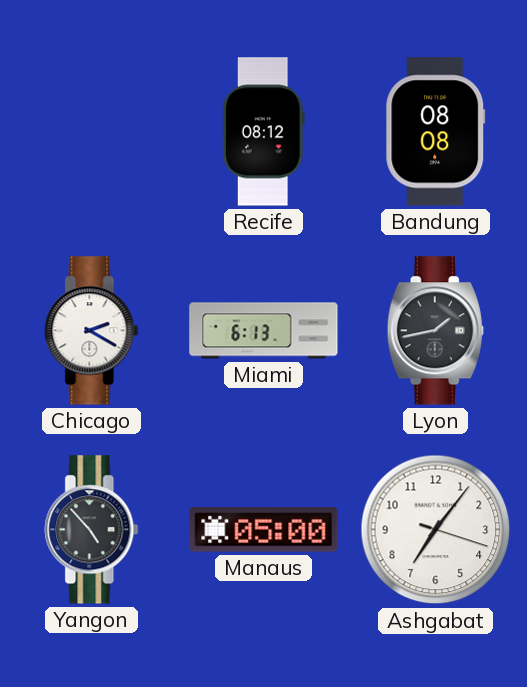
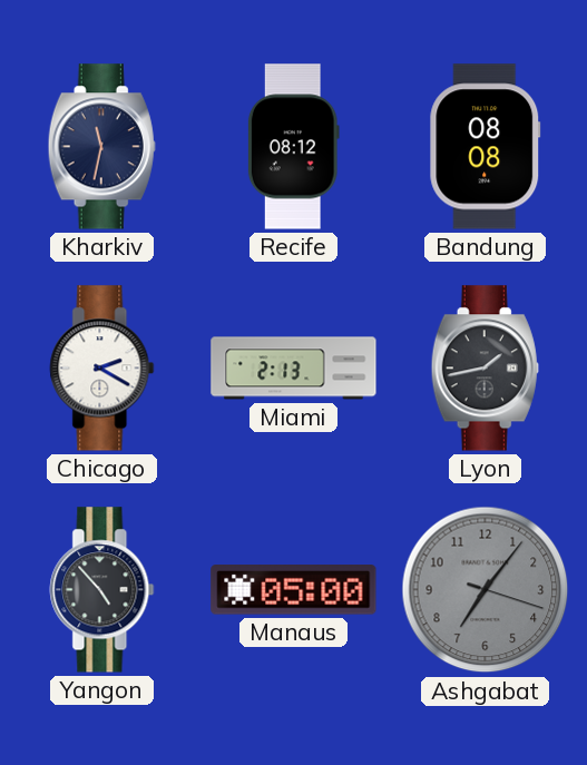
Kharkiv: none -> 11:32
Miami: 6:13 -> 2:13
Ashgabat dial: white -> grey
